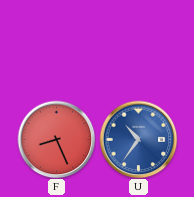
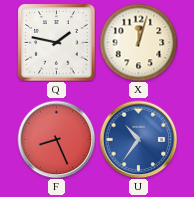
Q: none -> 1:47
X: none -> 12:03
